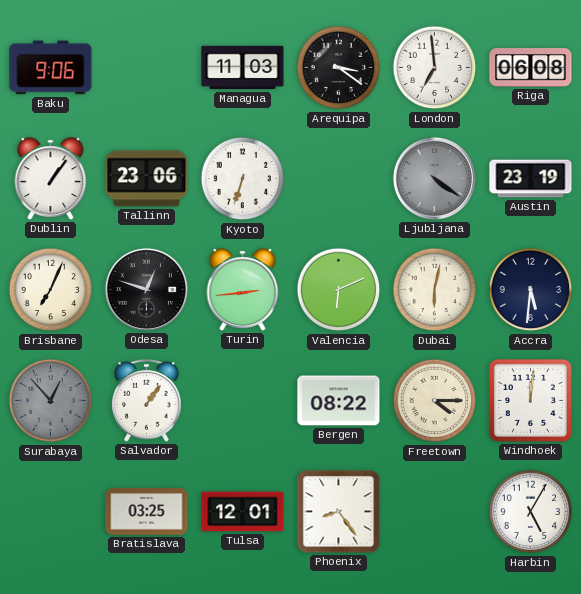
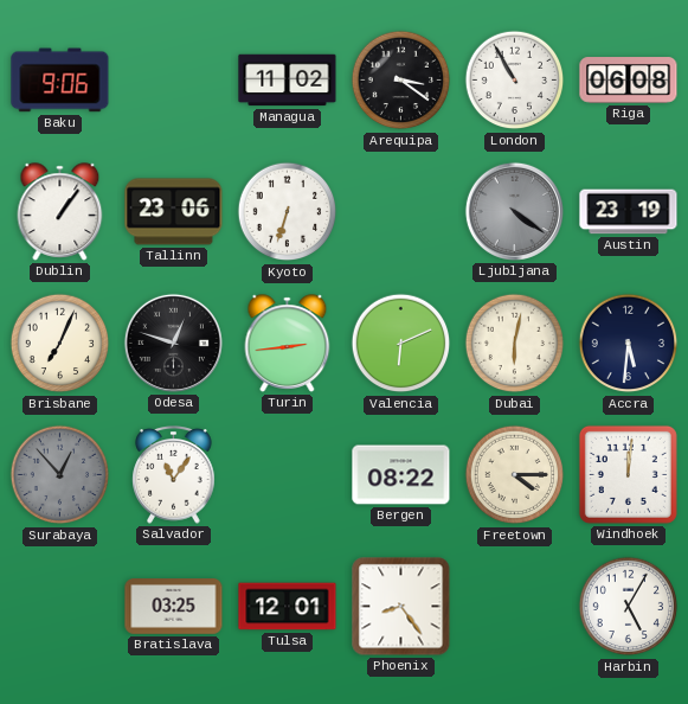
Managua: 11:03 -> 11:02
London: 6:59 -> 10:55
Salvador: 1:06 -> 11:06
